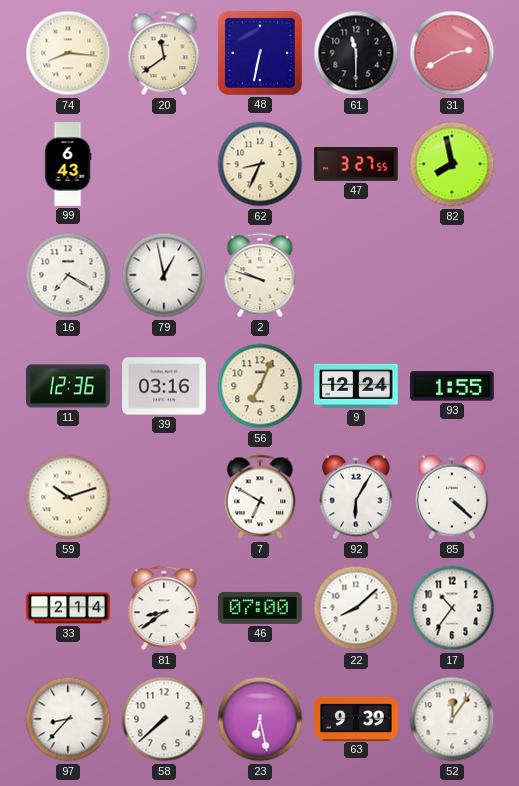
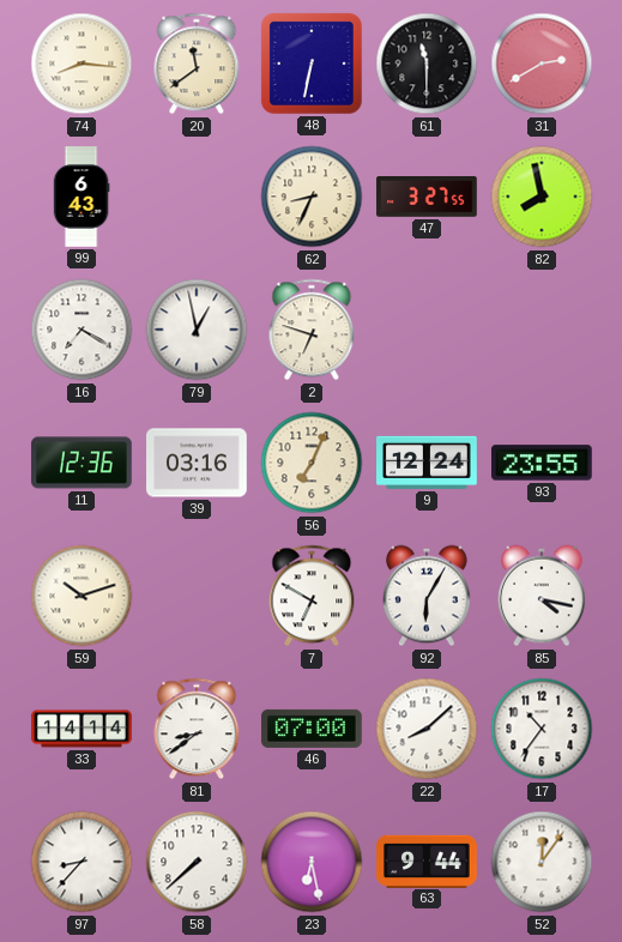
2: 9:48 -> 6:48
93: 1:55 -> 23:55
85: 4:22 -> 4:17
33: 2:14 -> 14:14
63: 9:39 -> 9:44
